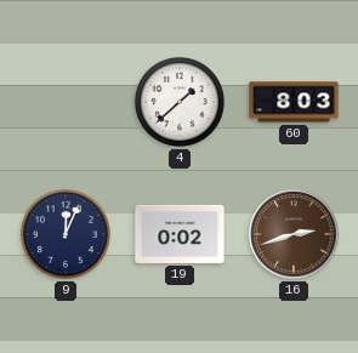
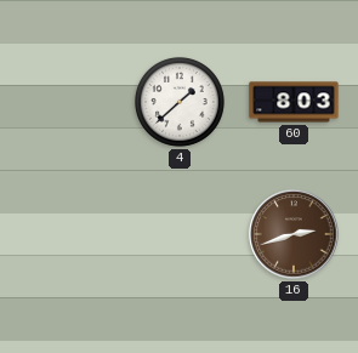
9: 12:04 -> none
19: 0:02 -> none
